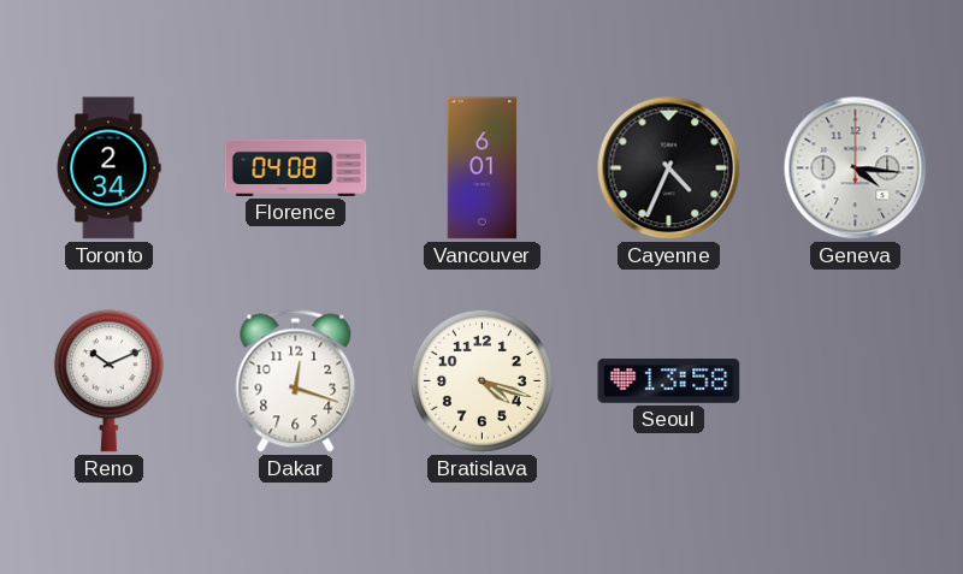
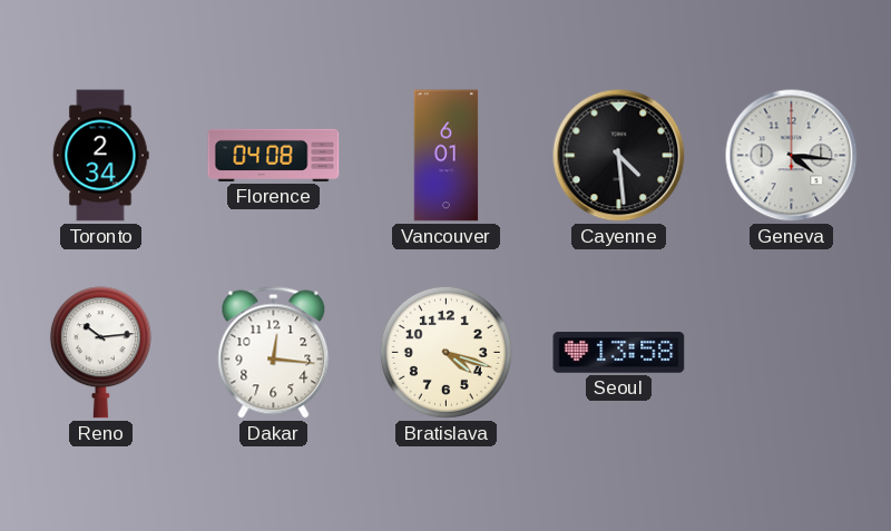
Cayenne: 4:34 -> 4:29
Reno: 10:11 -> 10:14
Dakar: 12:18 -> 12:16
